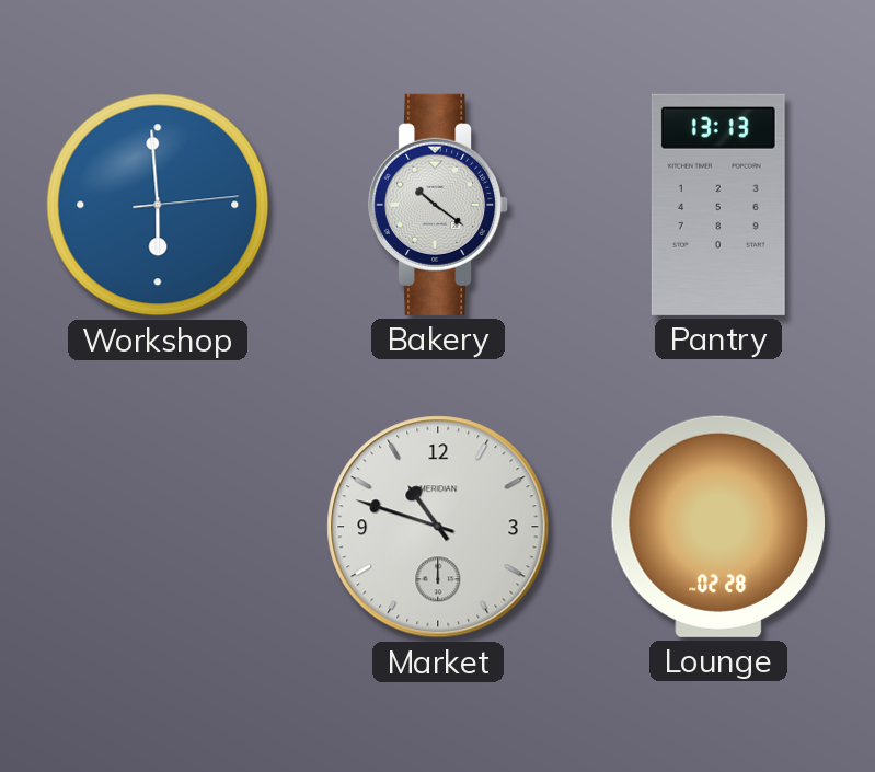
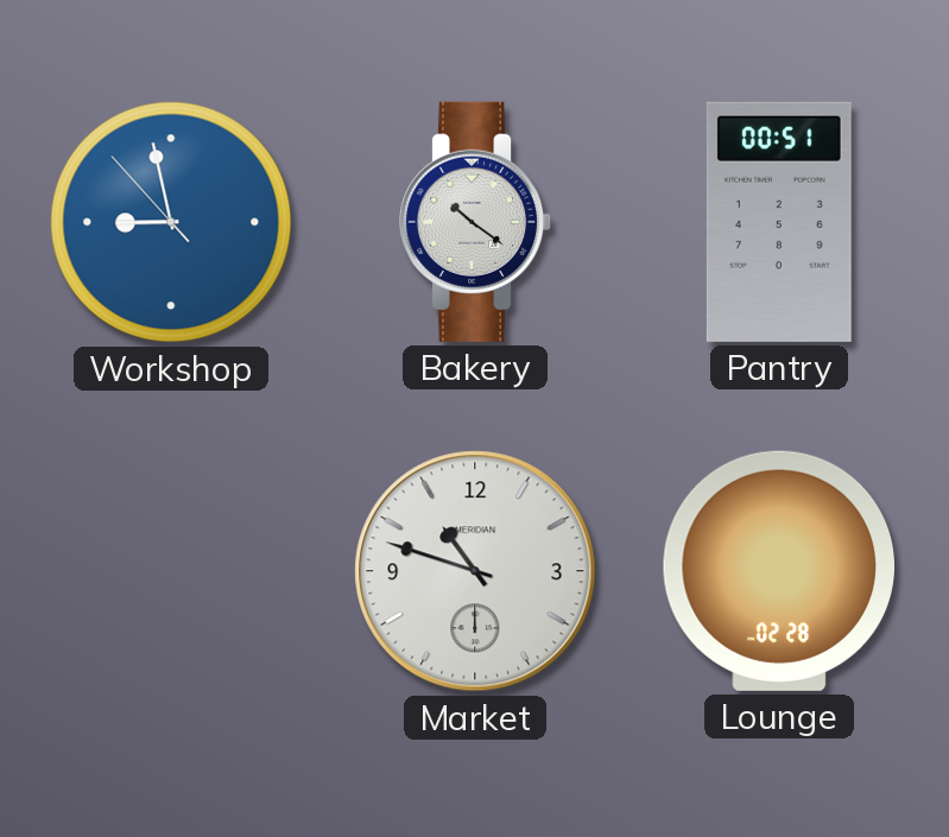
Workshop: 5:59 -> 8:57
Pantry: 13:13 -> 00:51
